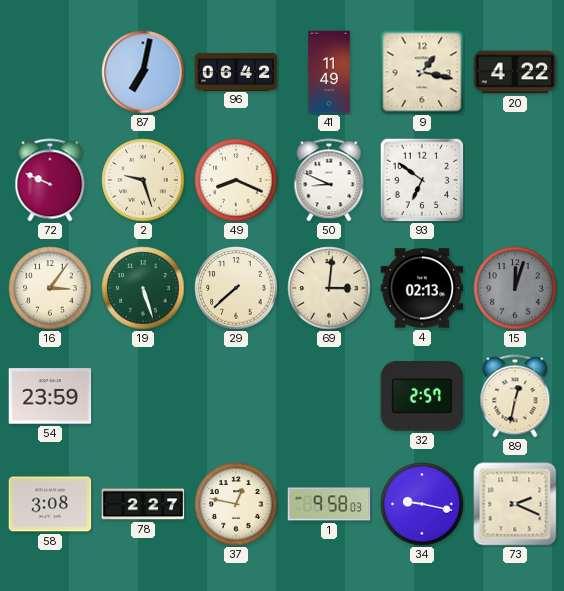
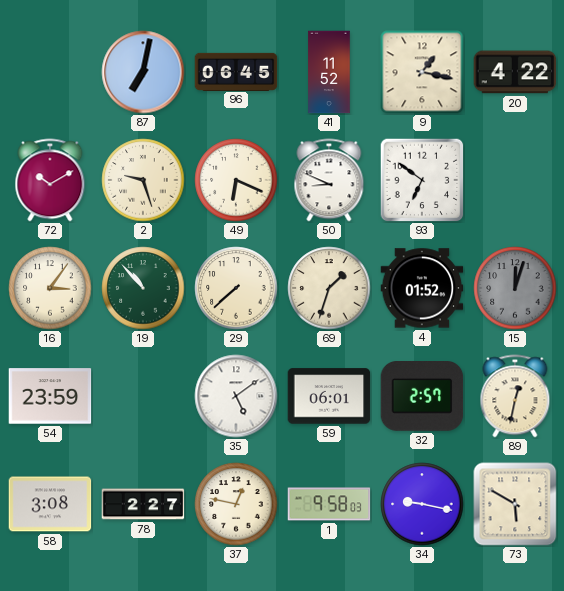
96: 06:42 -> 06:45
41: 11:49 -> 11:52
72: 9:49 -> 10:10
49: 8:19 -> 6:19
19: 5:27 -> 10:53
69: 3:01 -> 1:33
4: 02:13 -> 01:52
35: none -> 5:09
59: none -> 06:01
73: 2:19 -> 5:50
